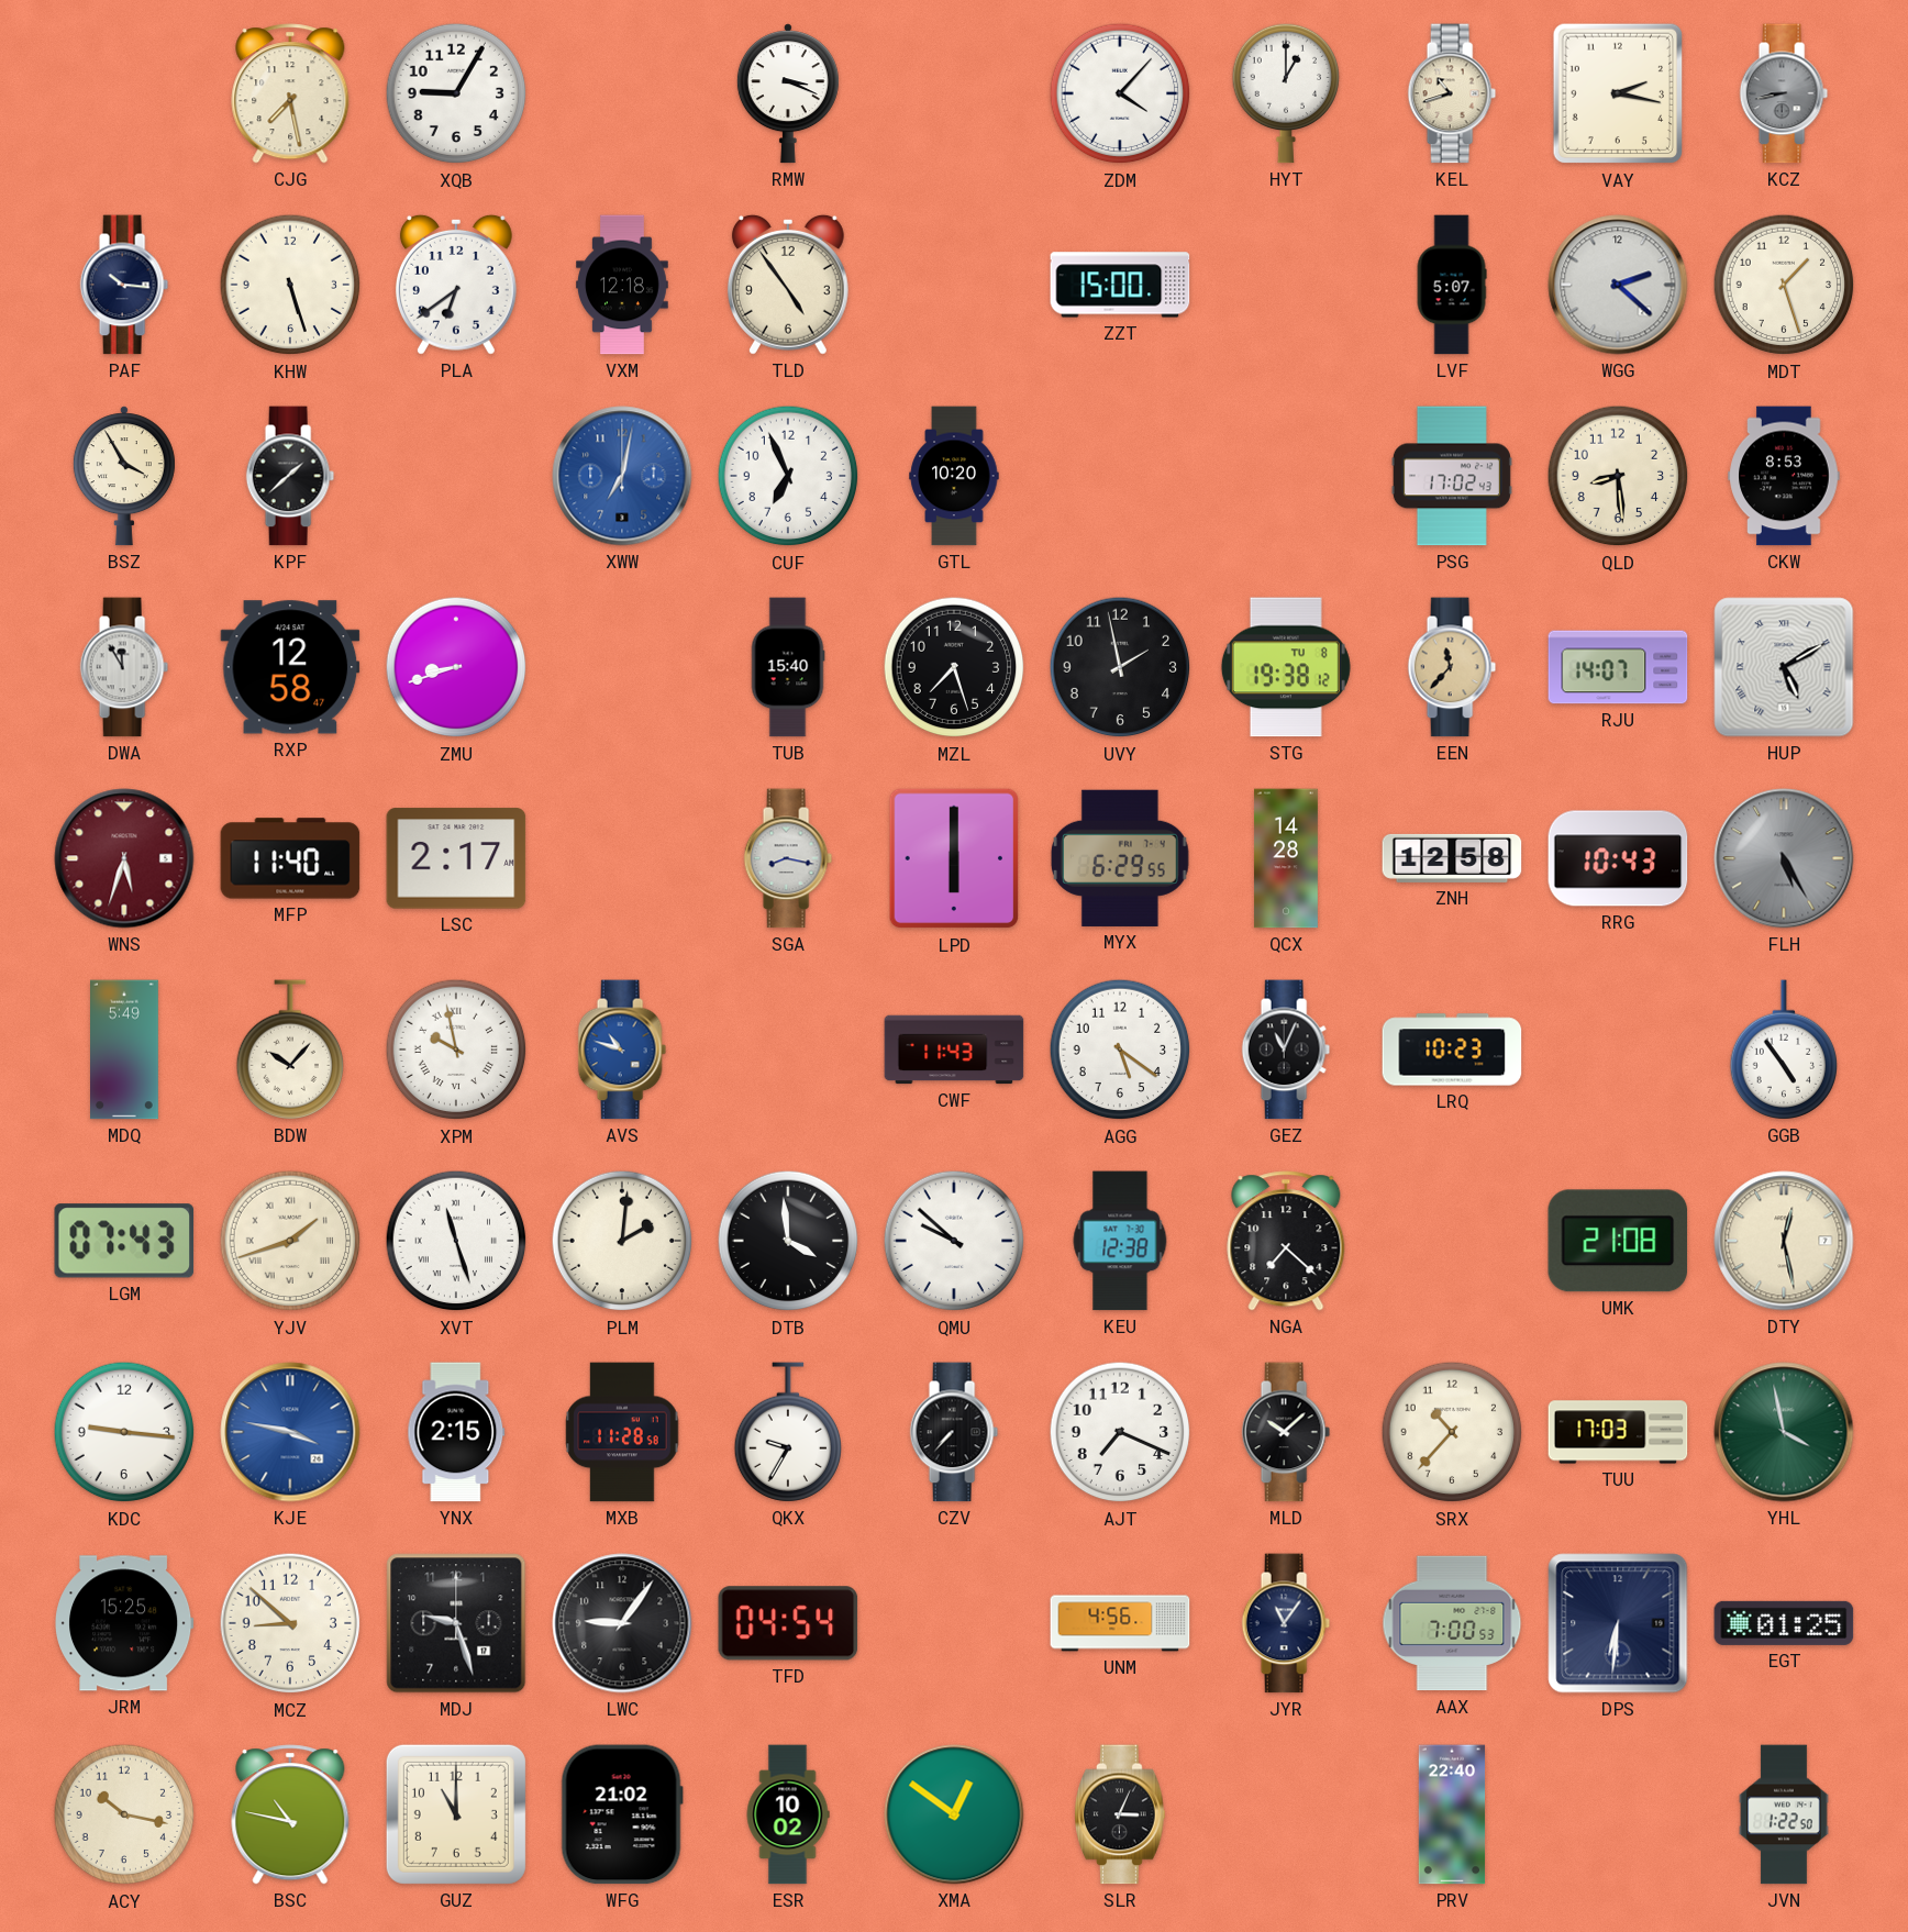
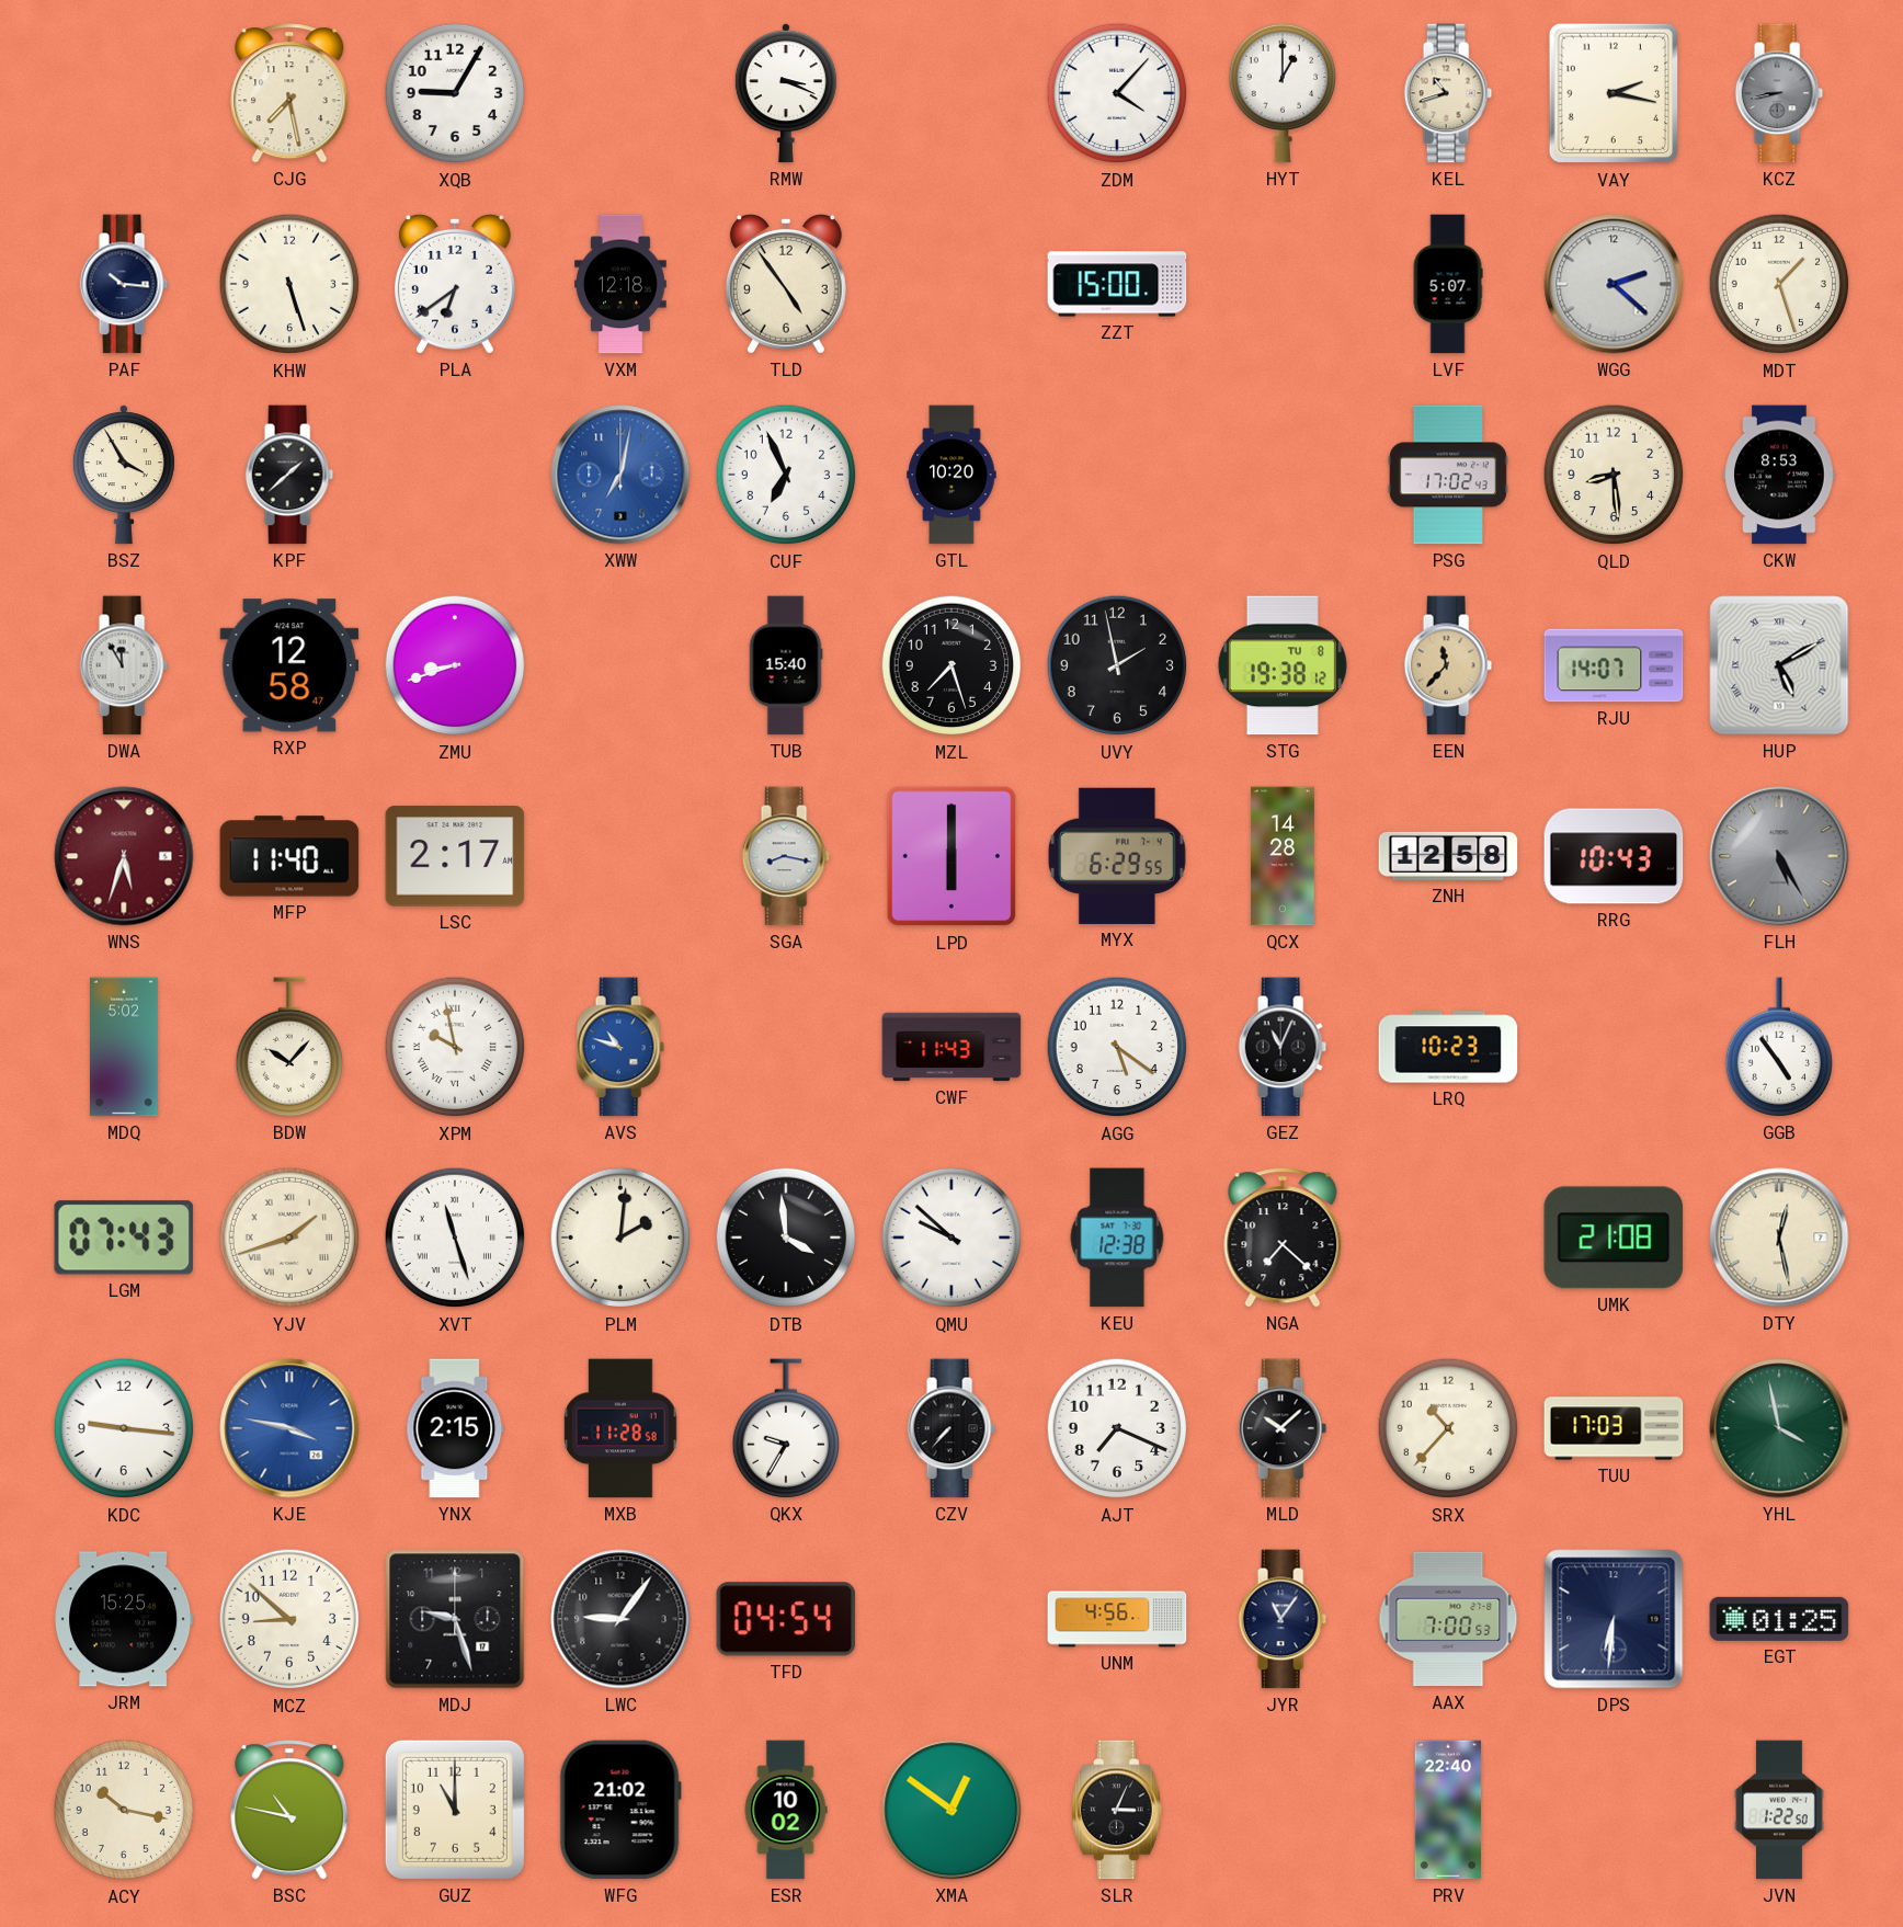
MDQ: 5:49 -> 5:02
